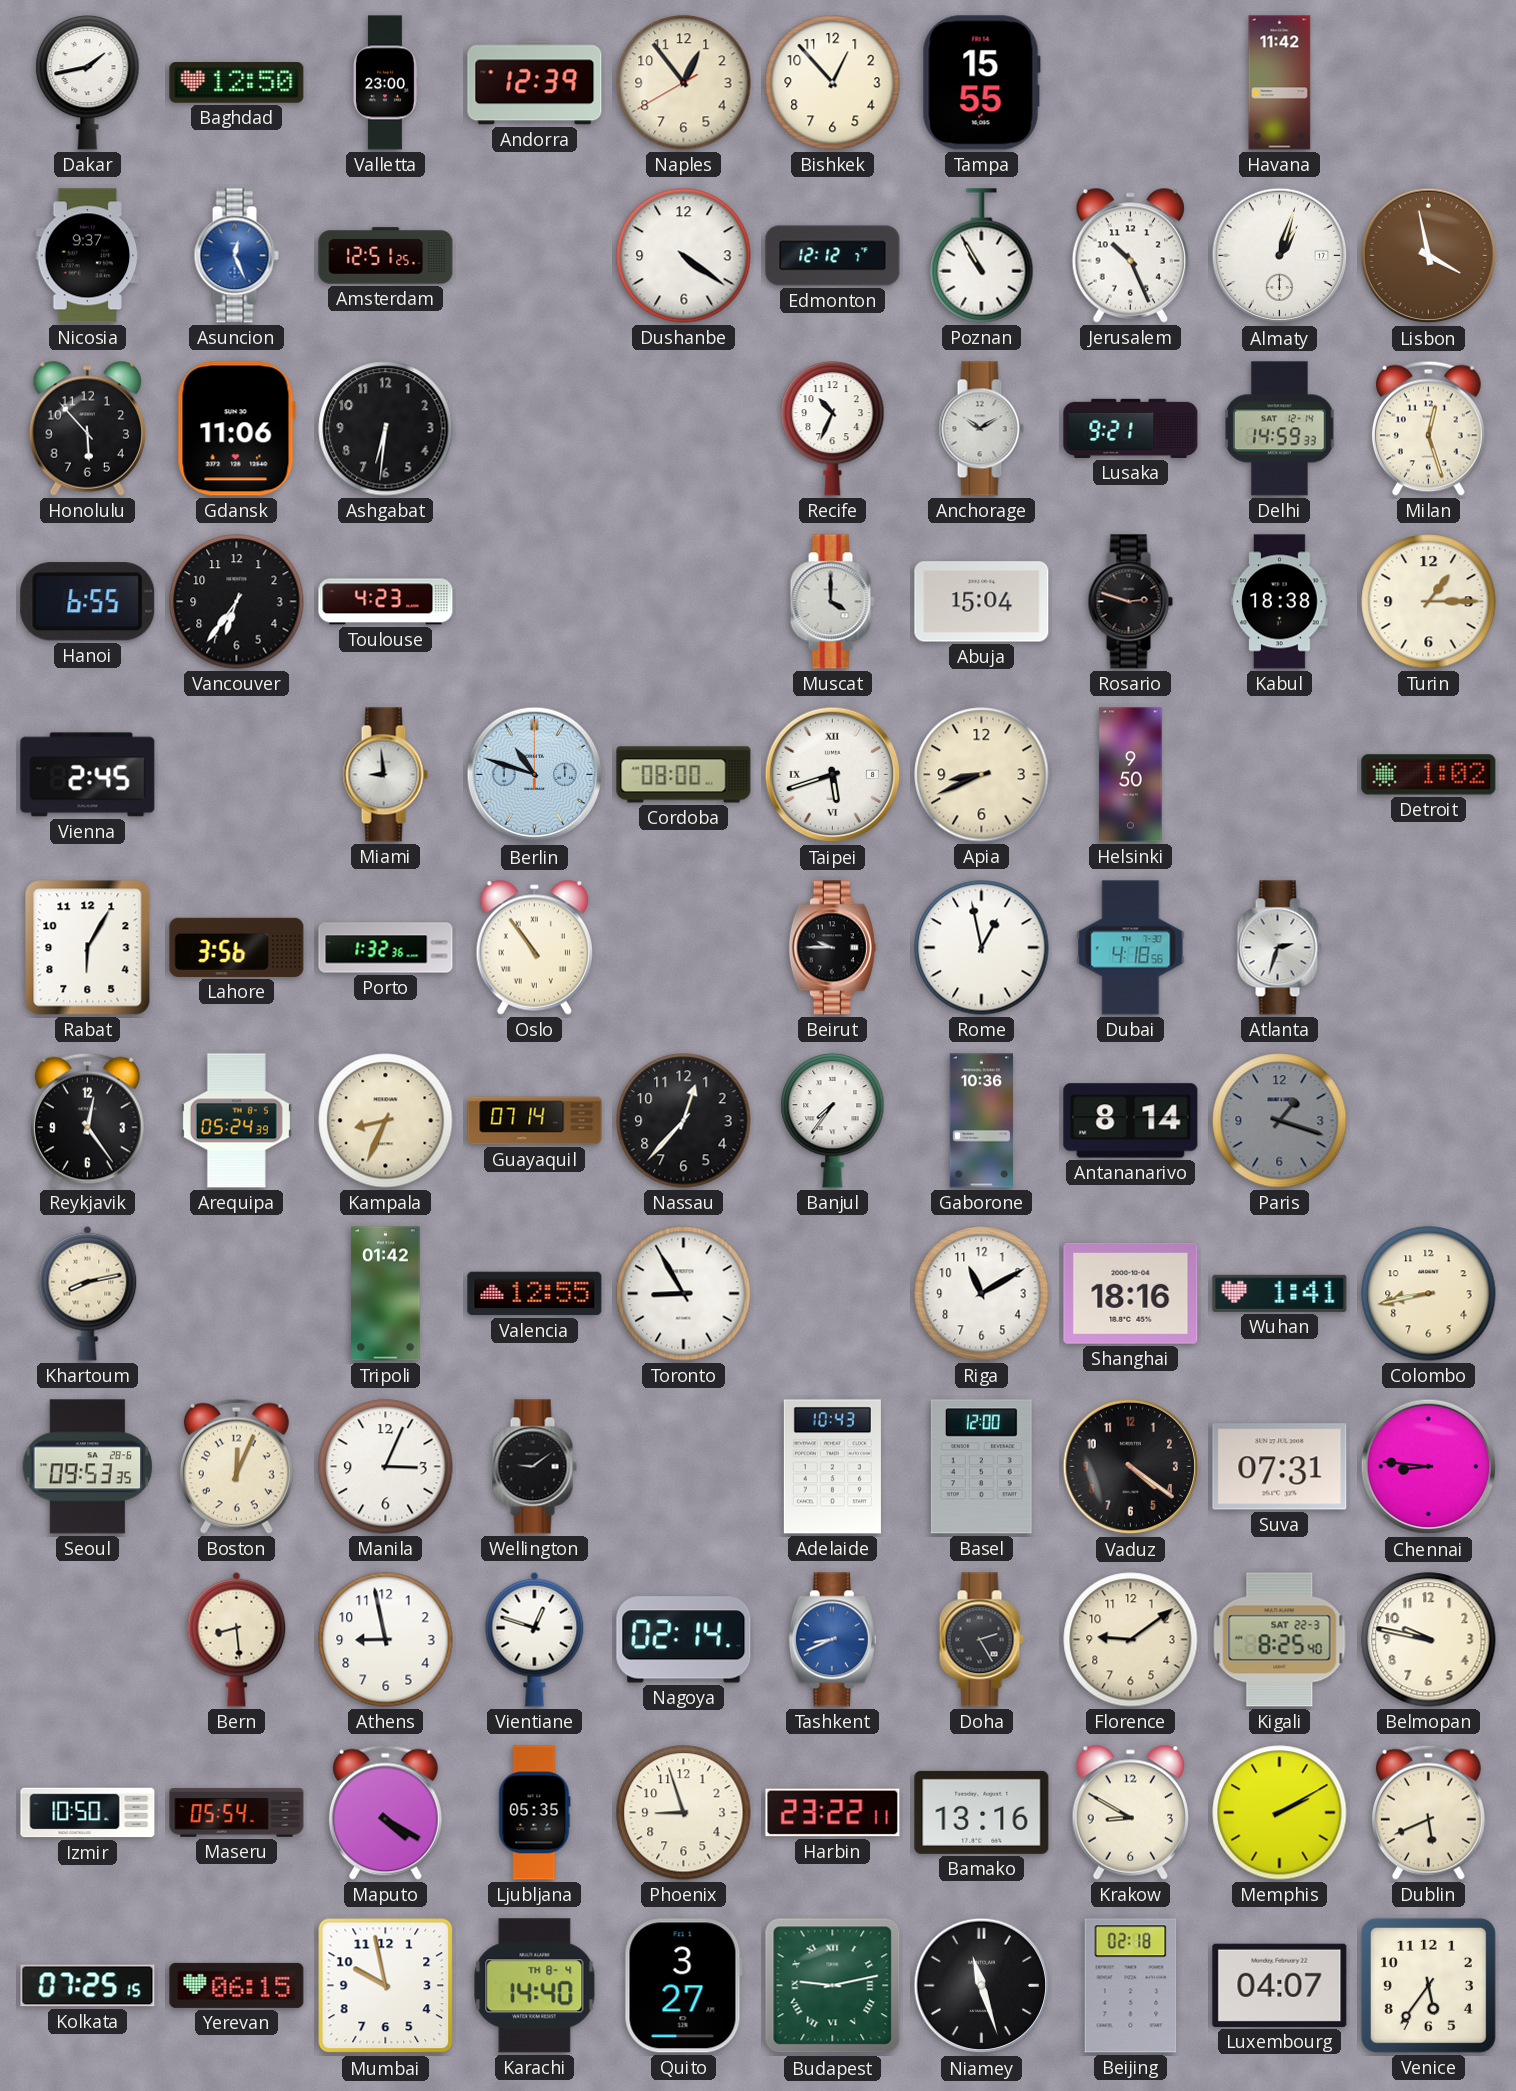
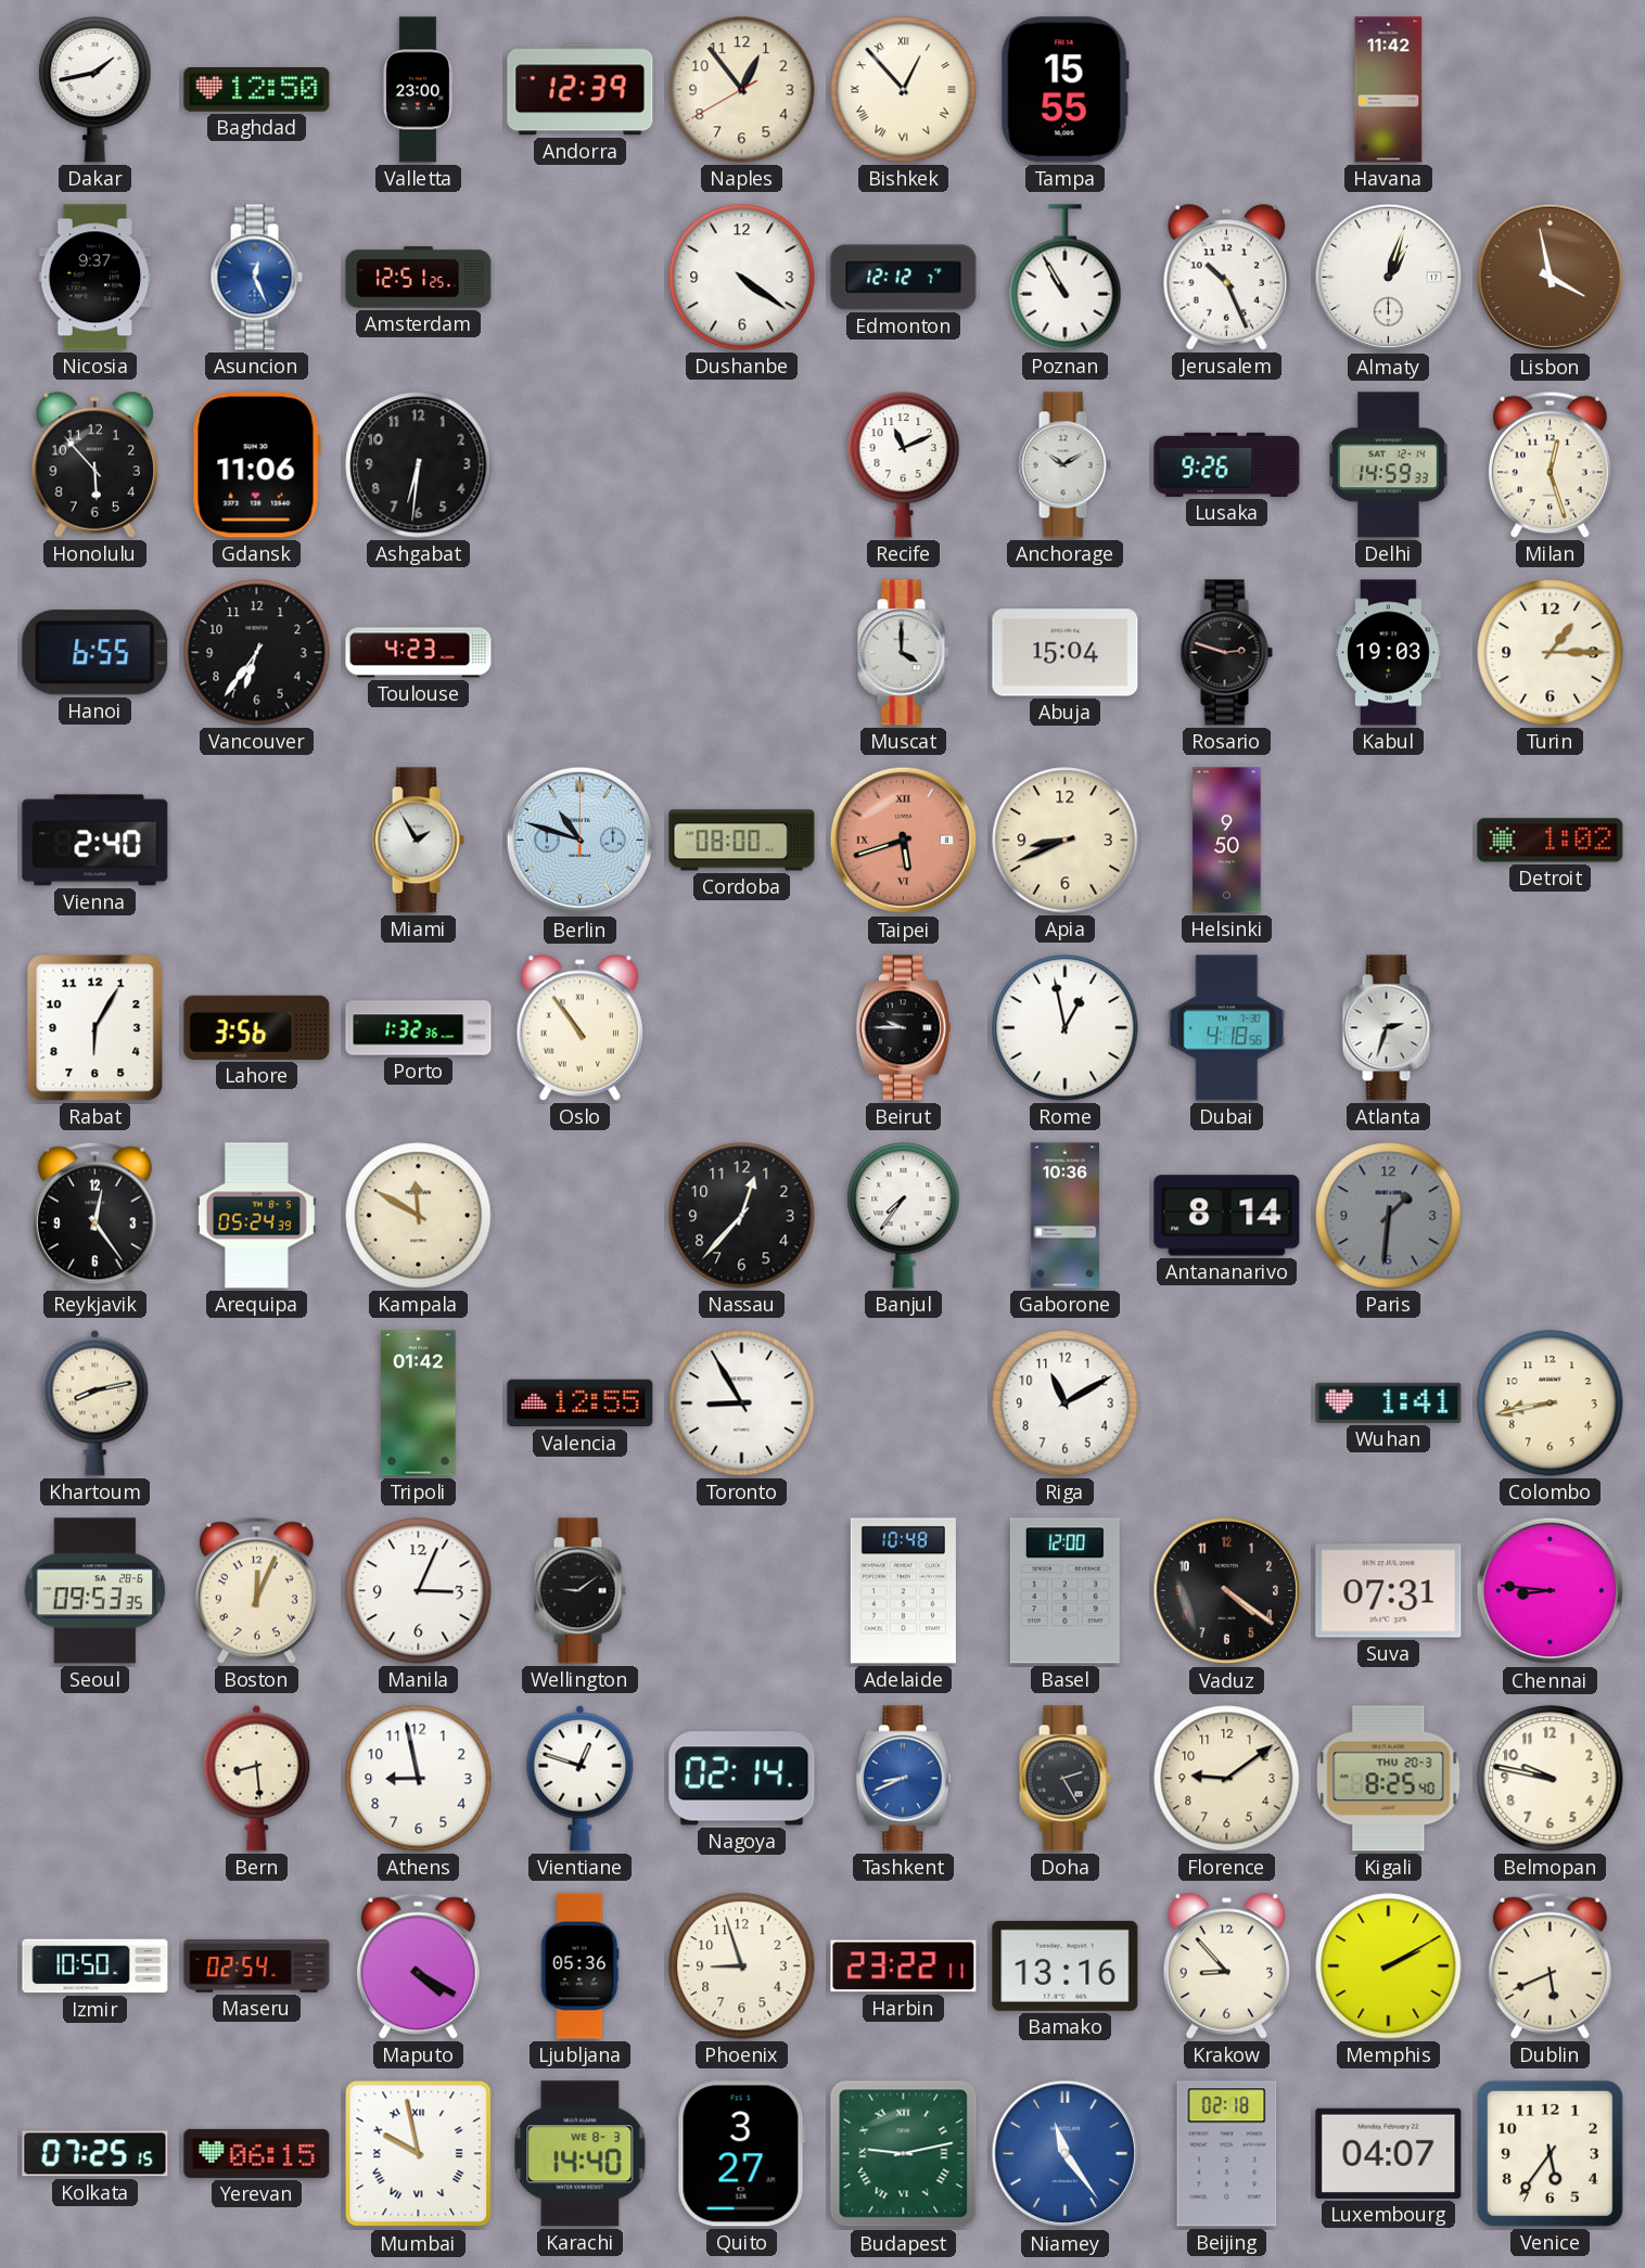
Bishkek numerals: Arabic -> Roman
Recife: 10:34 -> 11:11
Lusaka: 9:21 -> 9:26
Kabul: 18:38 -> 19:03
Vienna: 2:45 -> 2:40
Miami: 8:59 -> 1:55
Taipei dial: white -> salmon
Kampala: 8:34 -> 11:50
Guayaquil: 07:14 -> none
Paris: 1:18 -> 1:31
Shanghai: 18:16 -> none
Adelaide: 10:43 -> 10:48
Kigali date: SAT 22-3 -> THU 20-3
Maseru: 05:54 -> 02:54
Ljubljana: 05:35 -> 05:36
Krakow: 8:50 -> 8:53
Mumbai numerals: Arabic -> Roman
Karachi date: TH 8-4 -> WE 8-3
Niamey: 11:27 -> 11:24
Niamey dial: black -> blue
